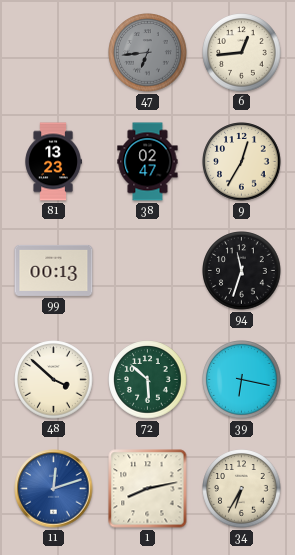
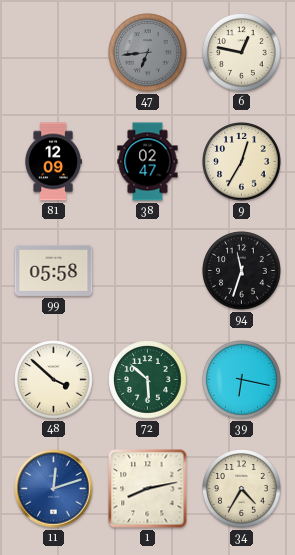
6: 12:44 -> 12:47
81: 13:23 -> 12:09
99: 00:13 -> 05:58
34: 6:35 -> 4:35
